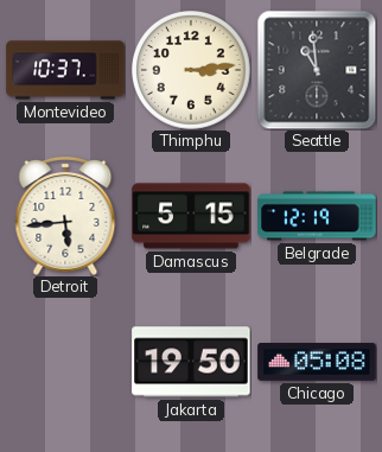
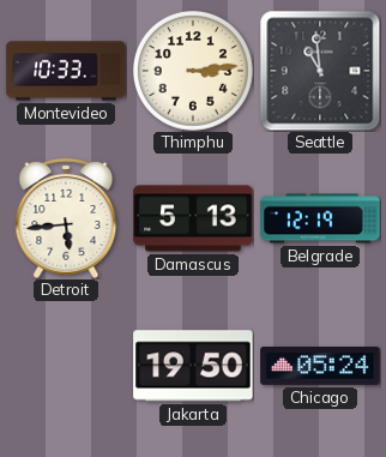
Montevideo: 10:37 -> 10:33
Damascus: 5:15 -> 5:13
Chicago: 05:08 -> 05:24
